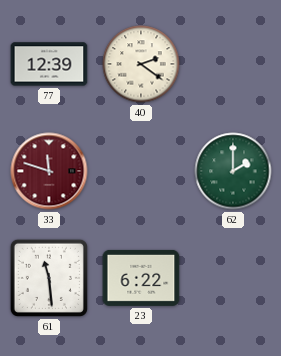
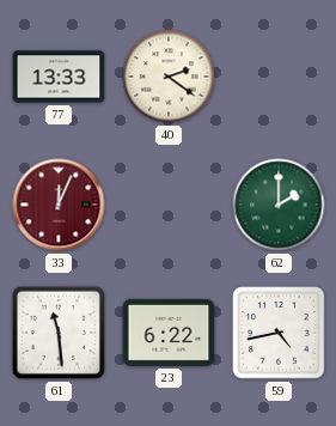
77: 12:39 -> 13:33
33: 11:48 -> 12:04
59: none -> 4:43
